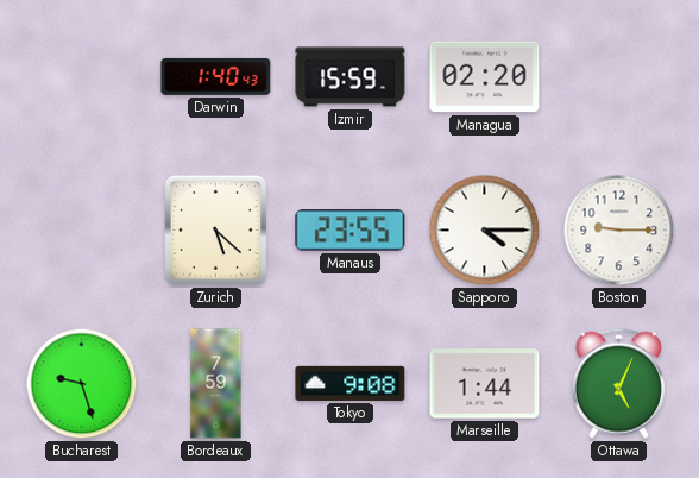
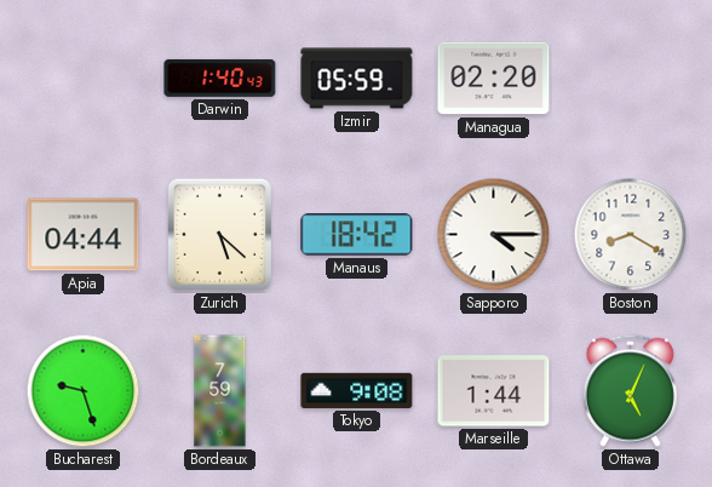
Izmir: 15:59 -> 05:59
Apia: none -> 04:44
Manaus: 23:55 -> 18:42
Boston: 9:15 -> 8:20
